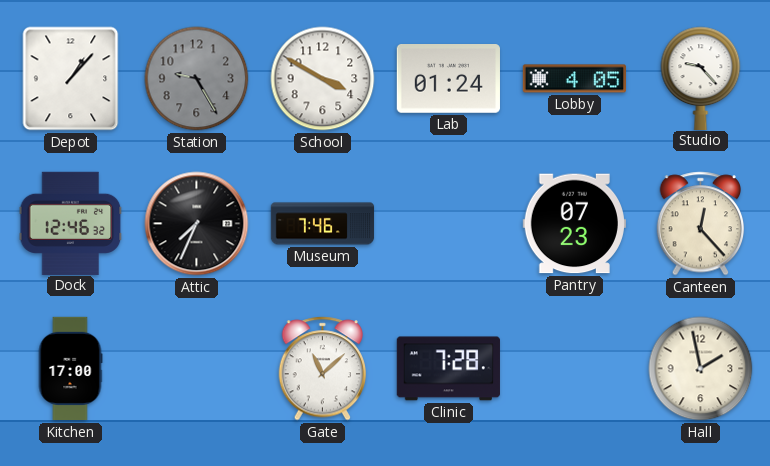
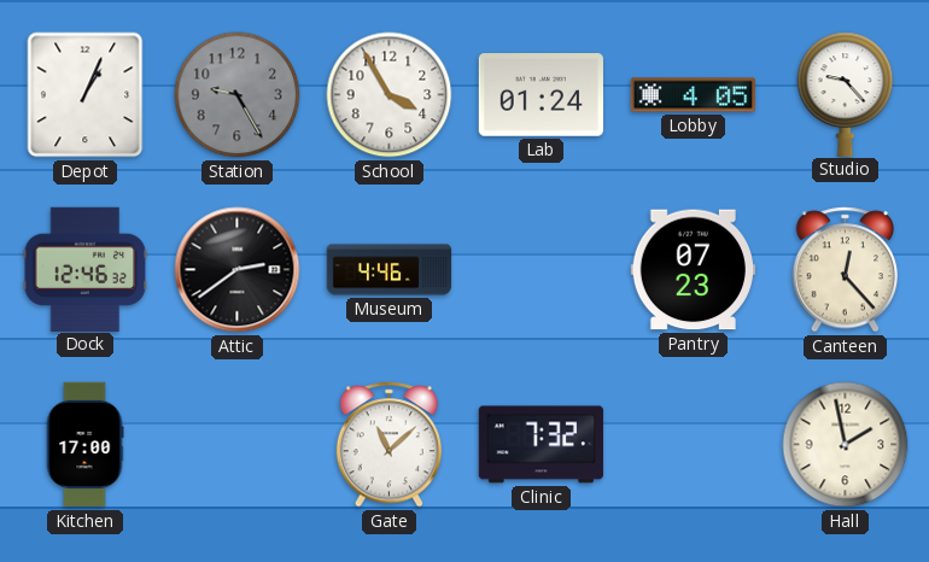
Depot: 1:07 -> 1:04
School: 3:50 -> 3:55
Attic: 7:34 -> 2:39
Museum: 7:46 -> 4:46
Clinic: 7:28 -> 7:32
